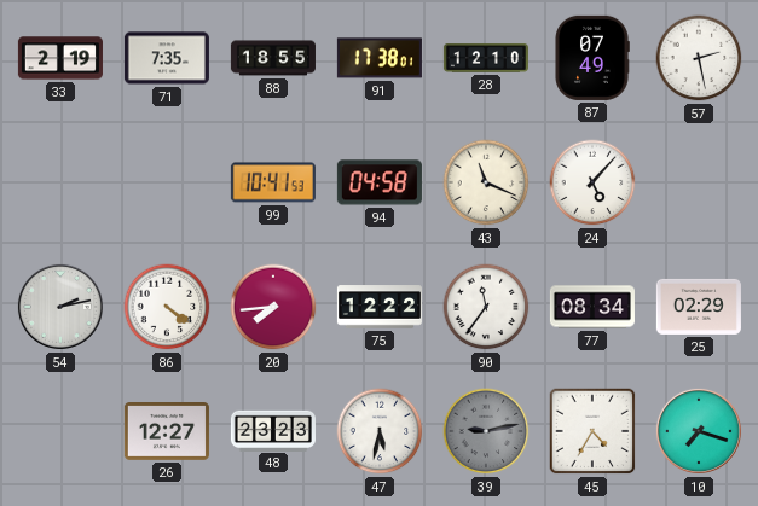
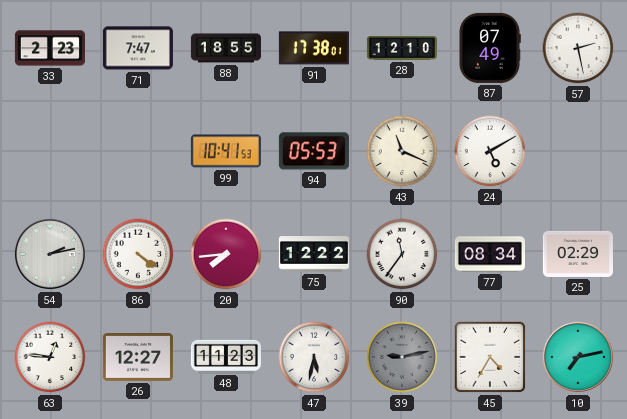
33: 2:19 -> 2:23
71: 7:35 -> 7:47
94: 04:58 -> 05:53
24: 5:07 -> 5:10
63: none -> 12:46
48: 23:23 -> 11:23
10: 7:18 -> 7:13
